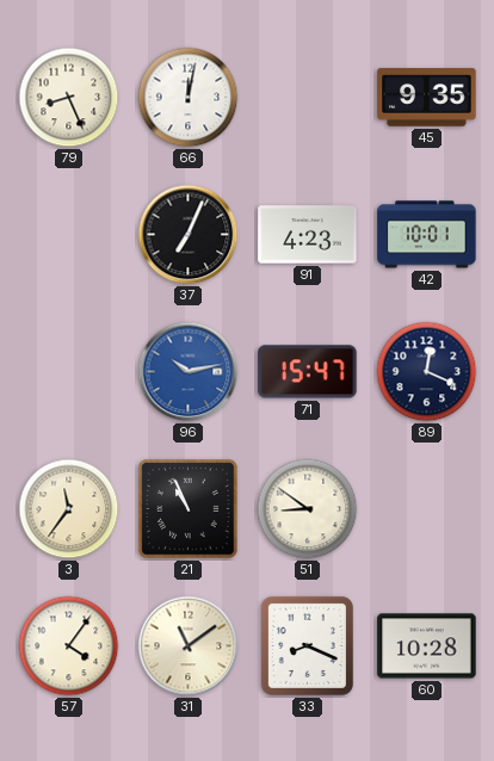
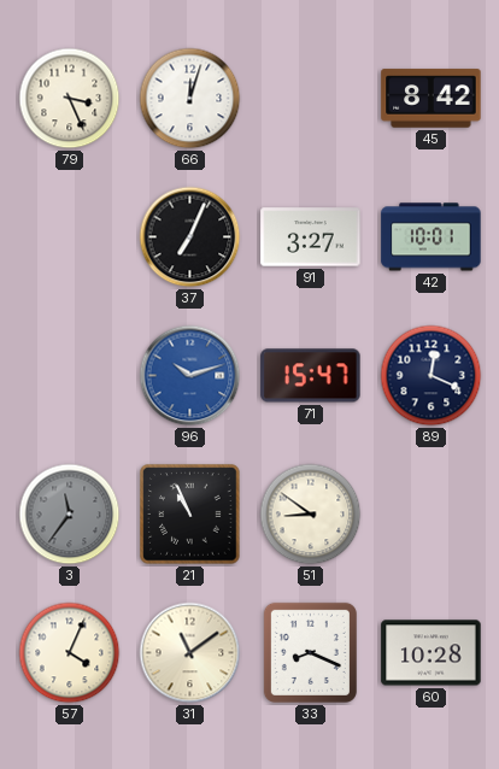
79: 8:26 -> 3:26
66: 12:02 -> 12:03
45: 9:35 -> 8:42
91: 4:23 -> 3:27
96: 10:13 -> 10:12
3 dial: cream -> grey
57: 4:06 -> 4:04
